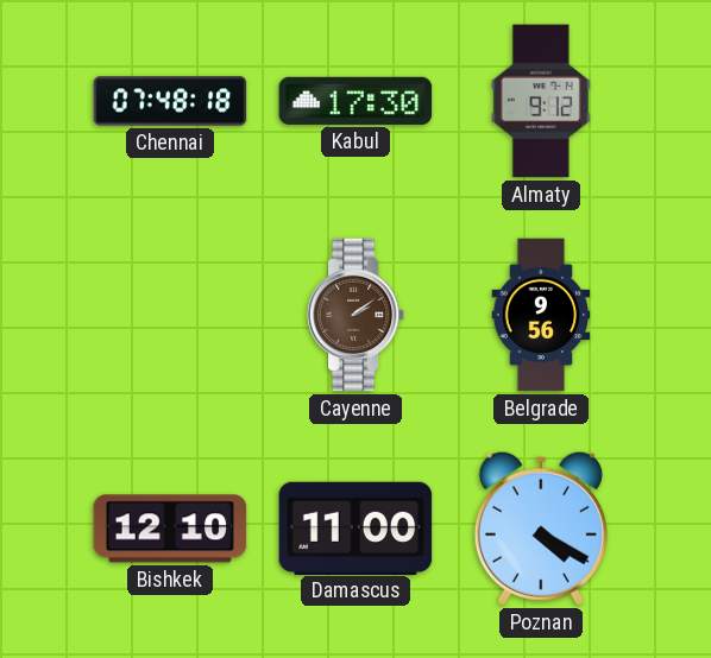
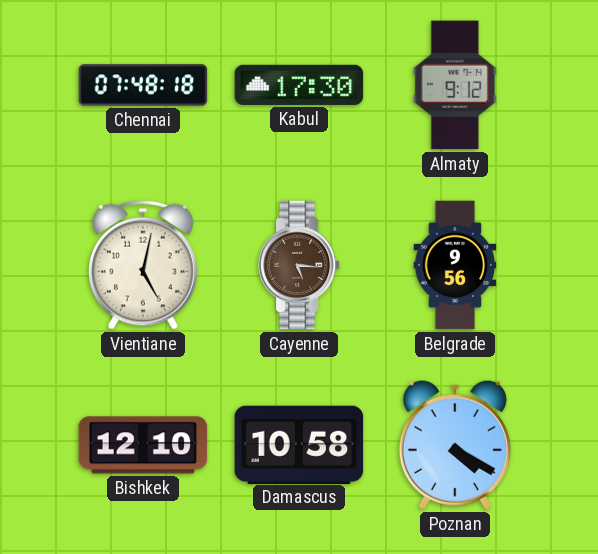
Vientiane: none -> 5:02
Cayenne: 2:09 -> 5:16
Damascus: 11:00 -> 10:58
